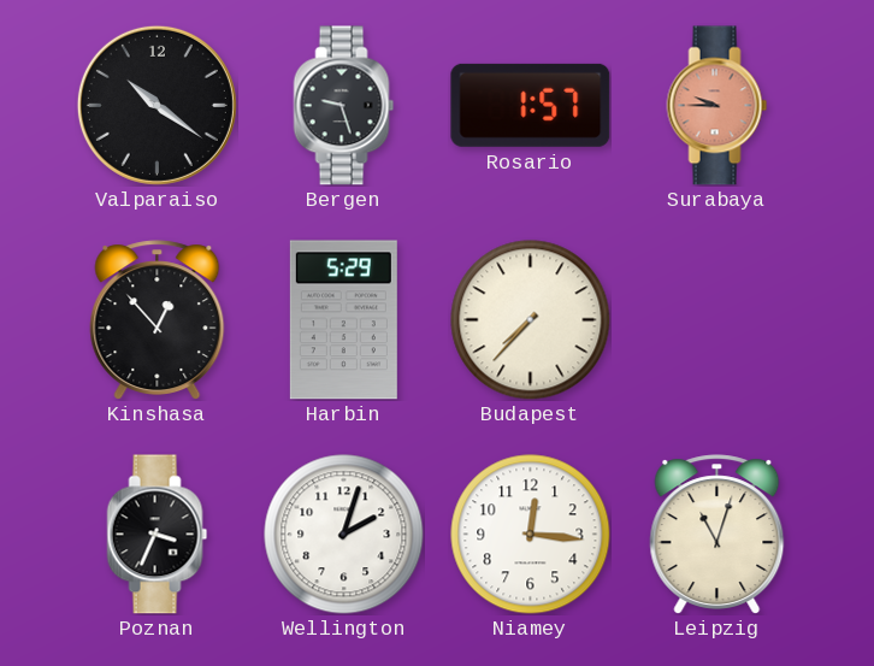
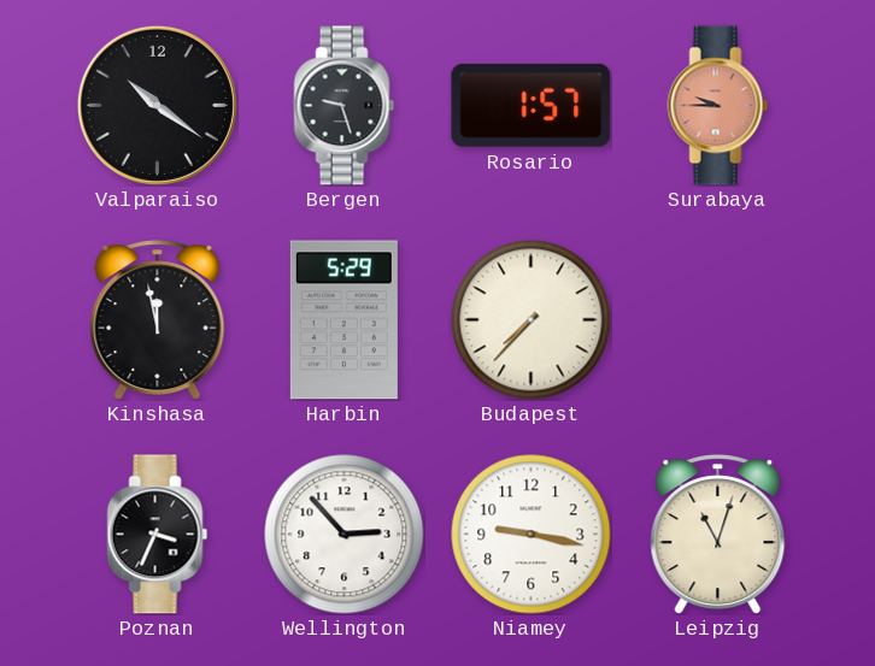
Kinshasa: 12:53 -> 11:58
Wellington: 2:03 -> 2:53
Niamey: 12:16 -> 9:17
